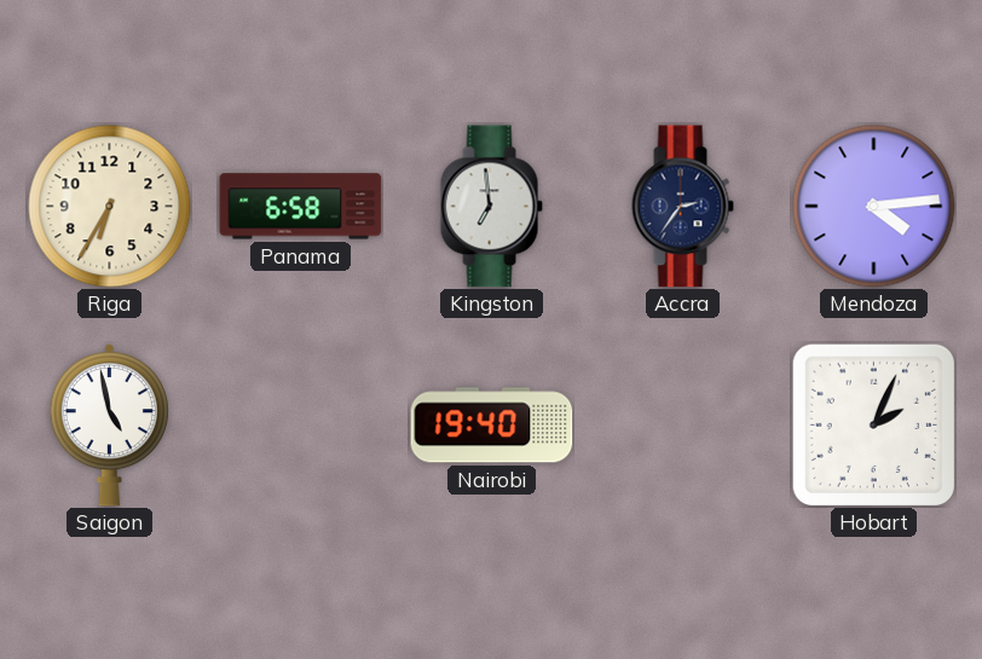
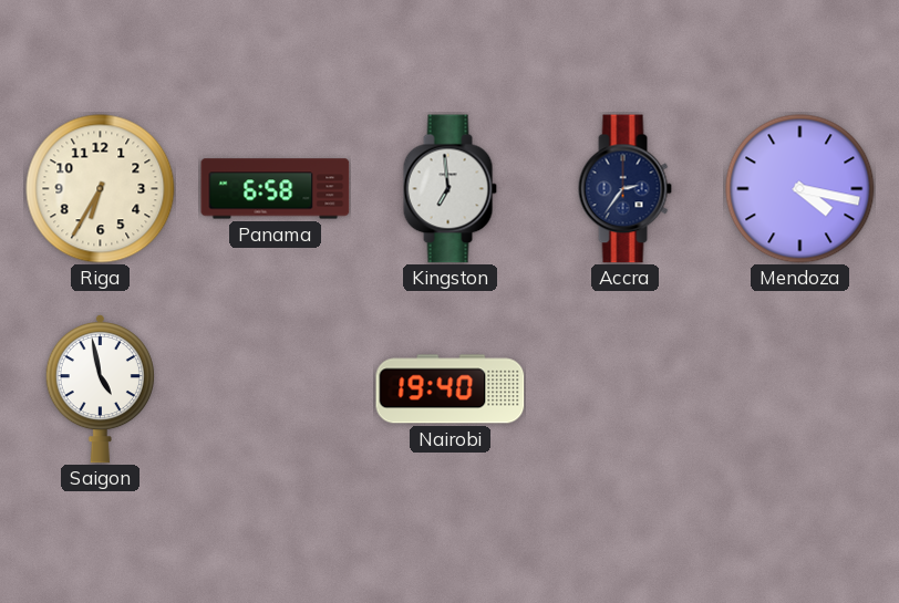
Mendoza: 4:14 -> 4:17
Hobart: 2:04 -> none
